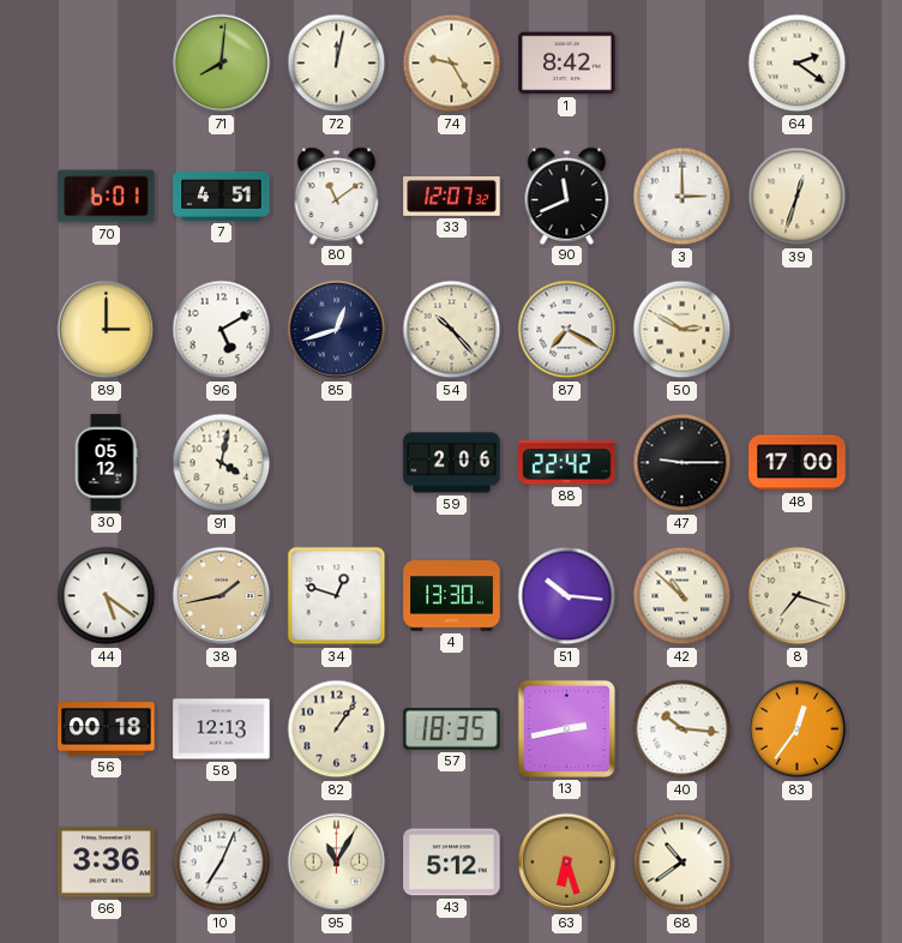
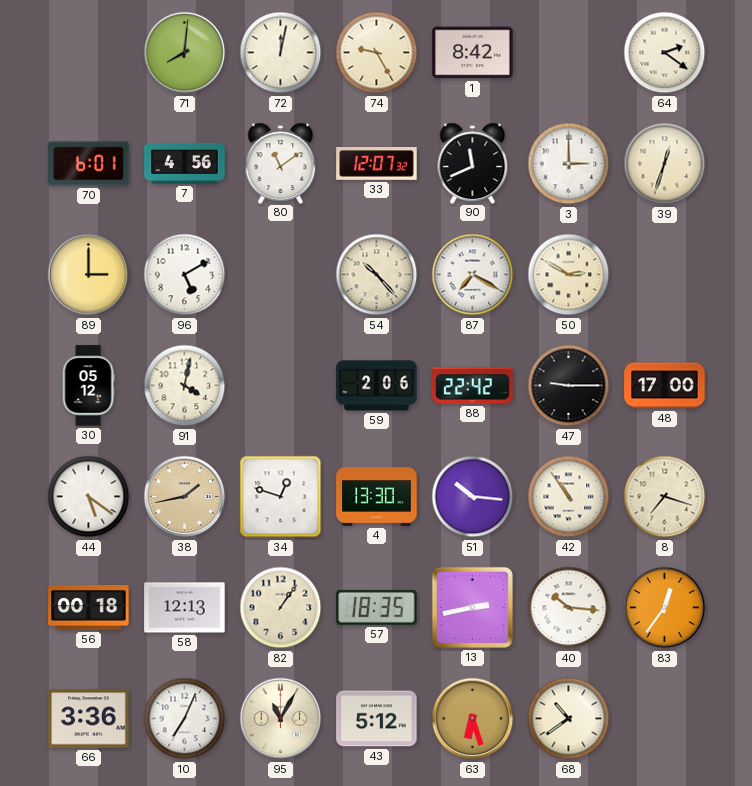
7: 4:51 -> 4:56
85: 12:42 -> none
42: 10:52 -> 10:54
